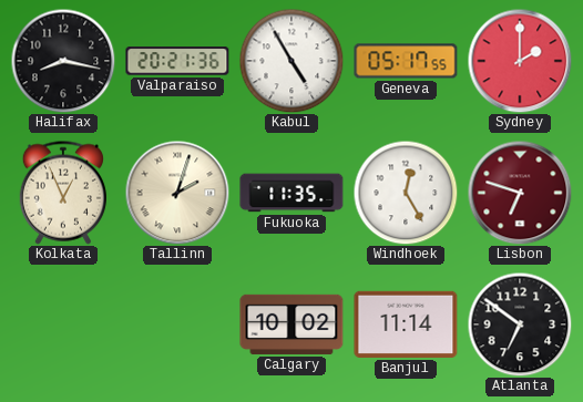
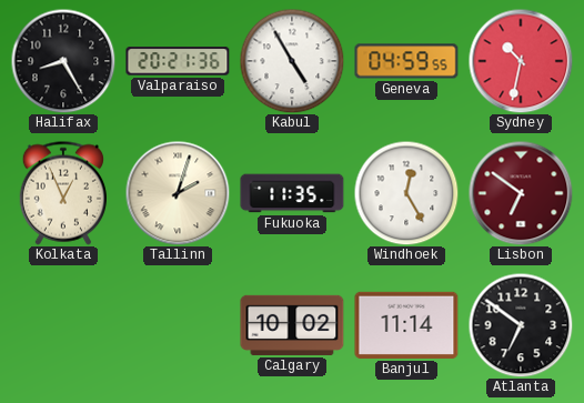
Halifax: 8:17 -> 8:25
Geneva: 05:17 -> 04:59
Sydney: 2:00 -> 10:32
Lisbon: 6:48 -> 6:51
